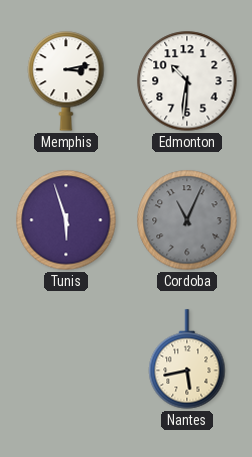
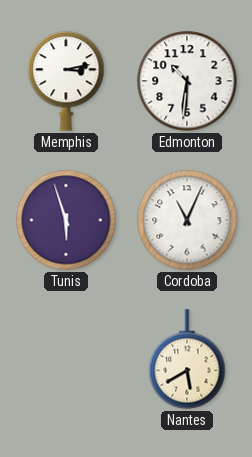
Cordoba dial: grey -> white
Nantes: 5:43 -> 5:40
